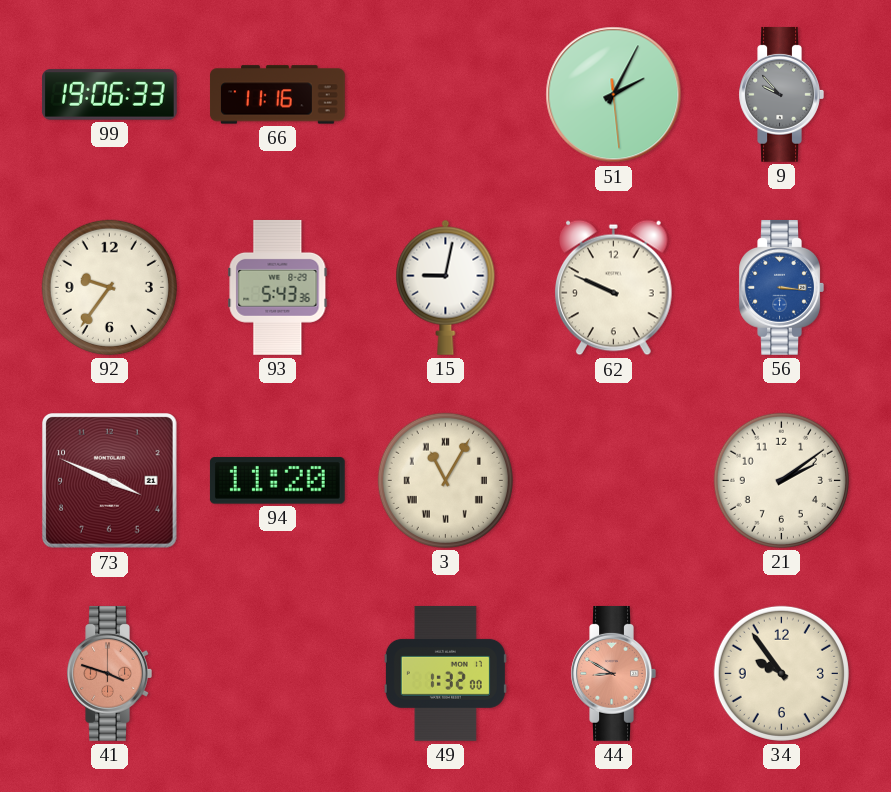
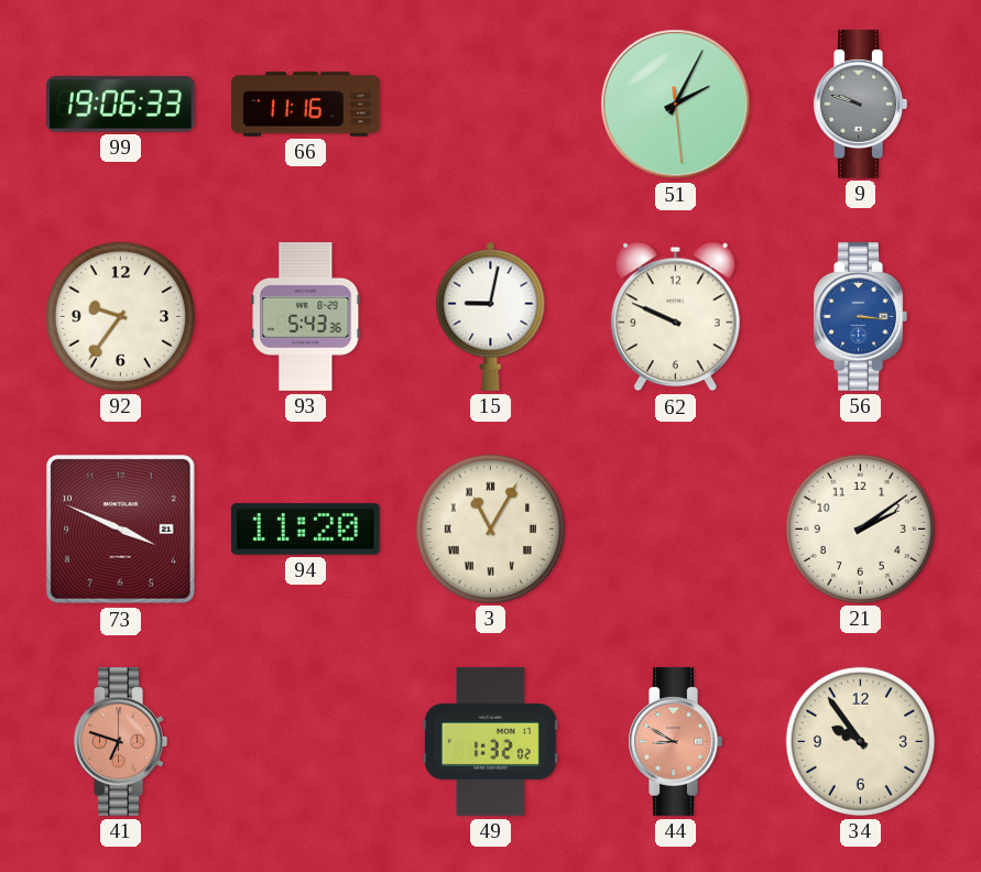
9: 9:53 -> 9:48
41: 3:48 -> 6:48
49: 1:32:00 -> 1:32:02
